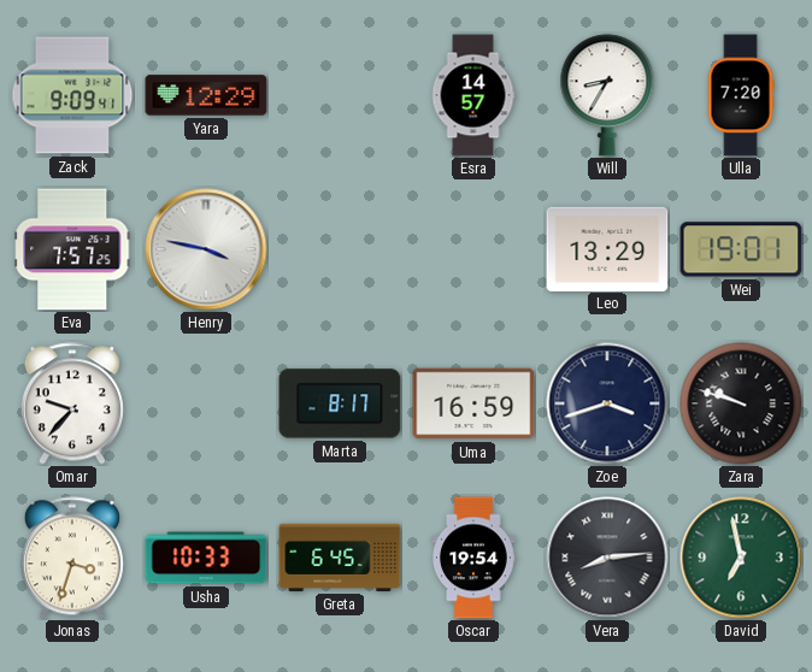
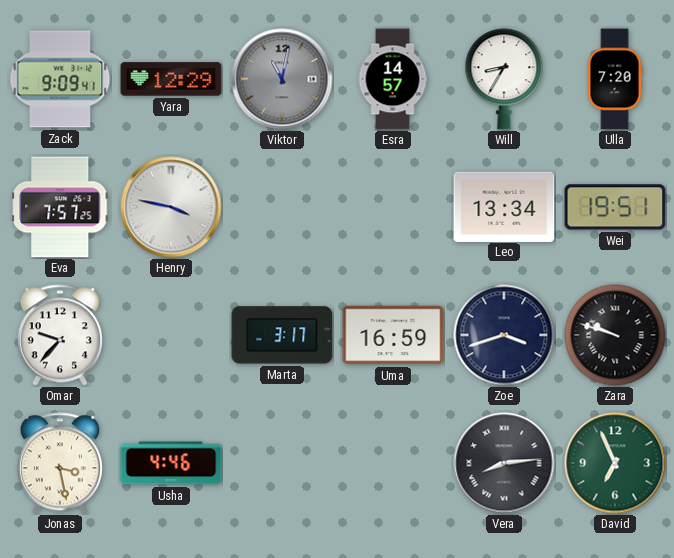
Viktor: none -> 11:02
Leo: 13:29 -> 13:34
Wei: 19:01 -> 19:51
Marta: 8:17 -> 3:17
Jonas: 3:33 -> 3:28
Usha: 10:33 -> 4:46
Greta: 6:45 -> none
Oscar: 19:54 -> none
David: 6:58 -> 6:56
